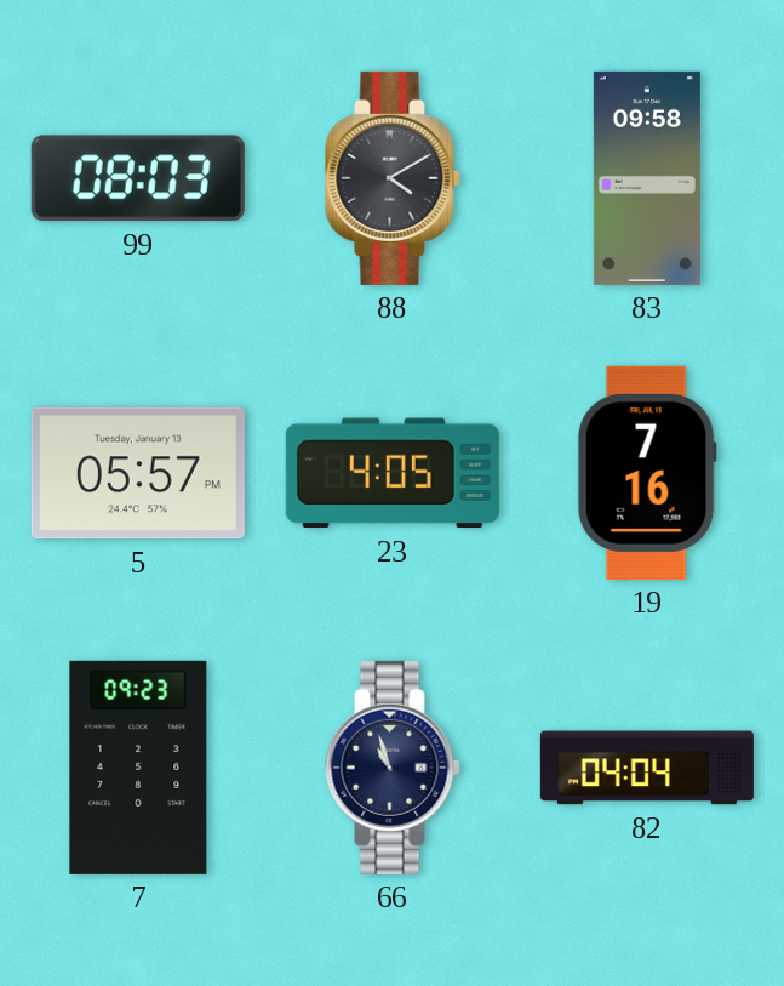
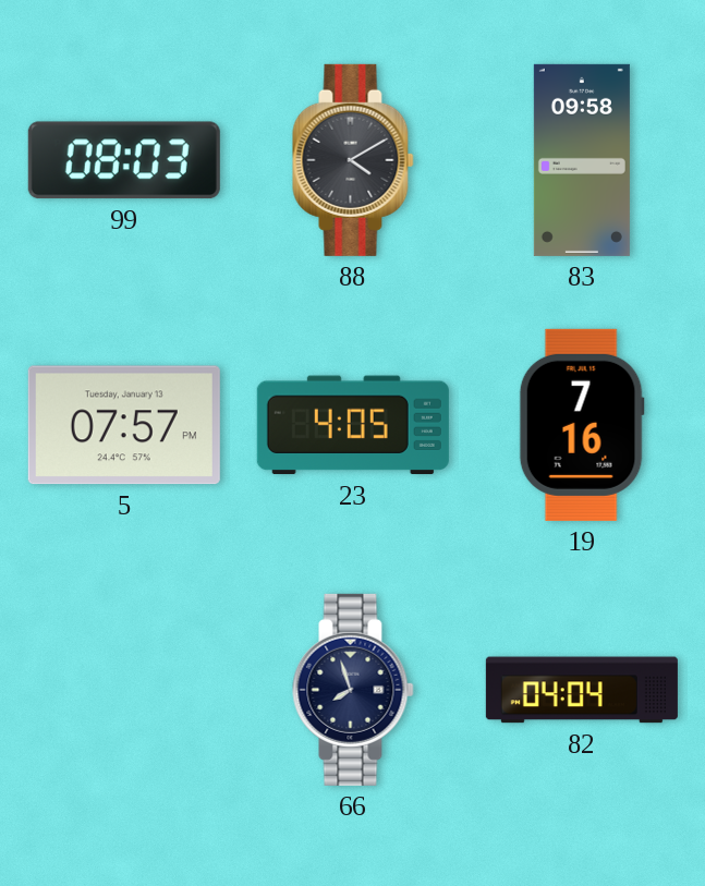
5: 05:57 -> 07:57
7: 09:23 -> none
66: 10:57 -> 7:57
